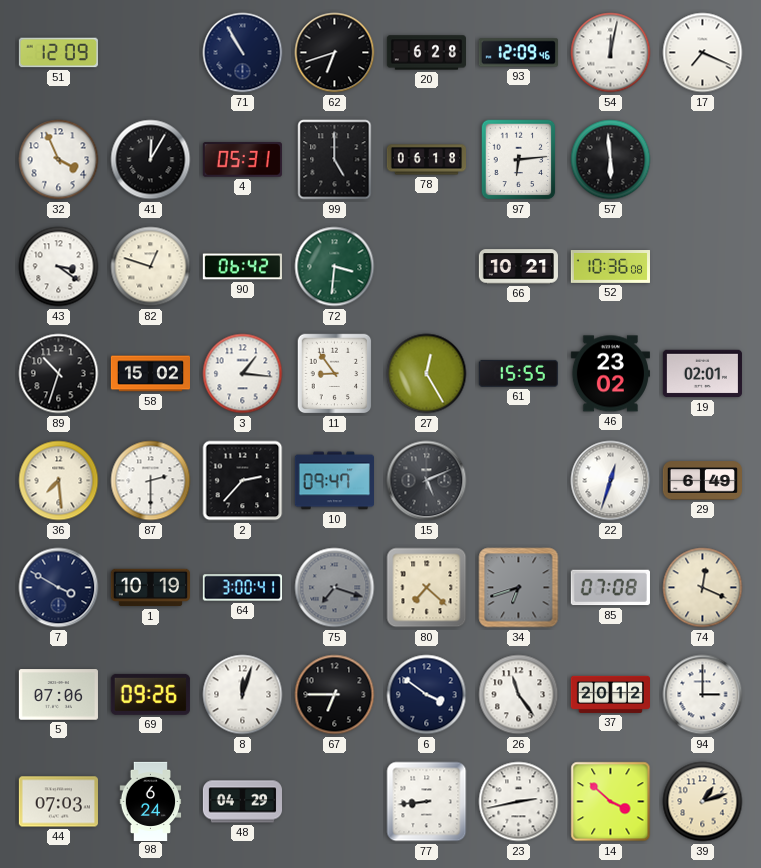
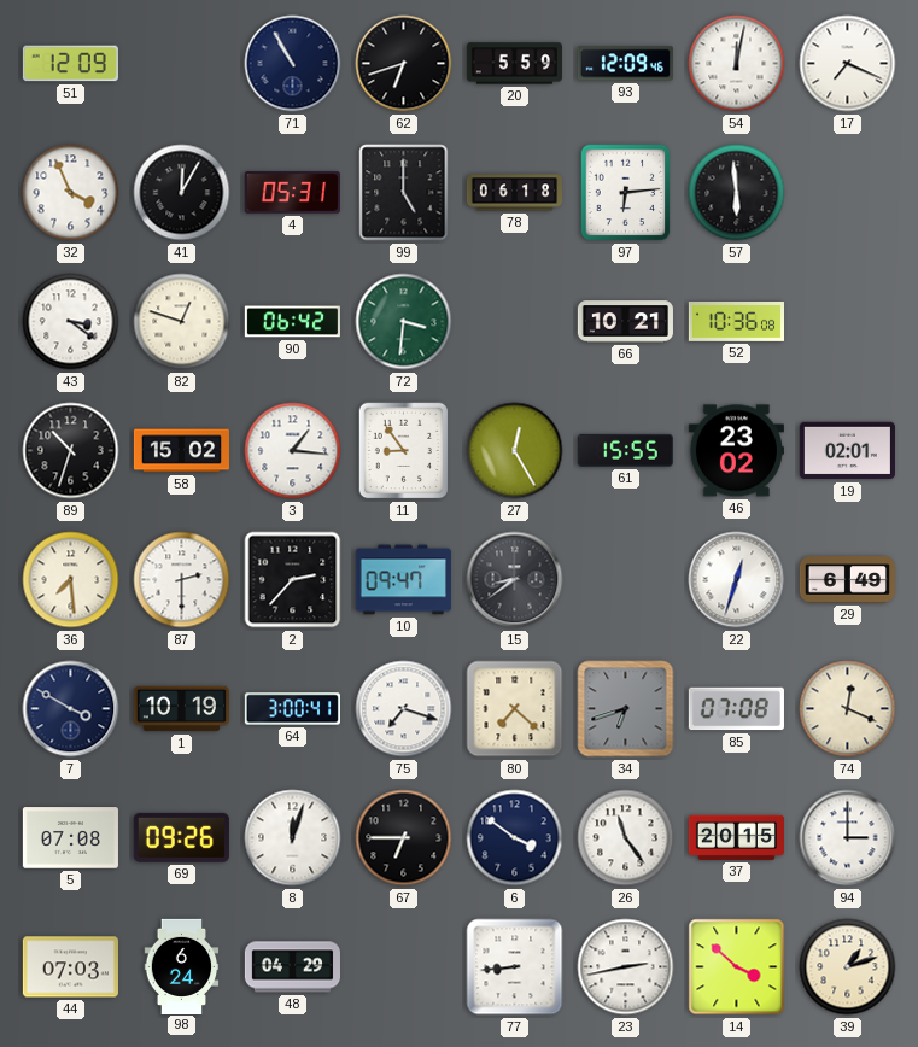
20: 6:28 -> 5:59
15: 5:11 -> 8:39
75 dial: grey -> white
5: 07:06 -> 07:08
37: 20:12 -> 20:15
